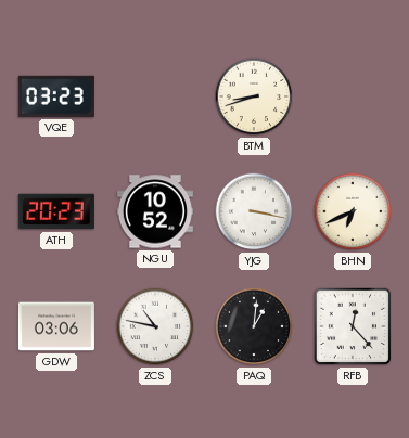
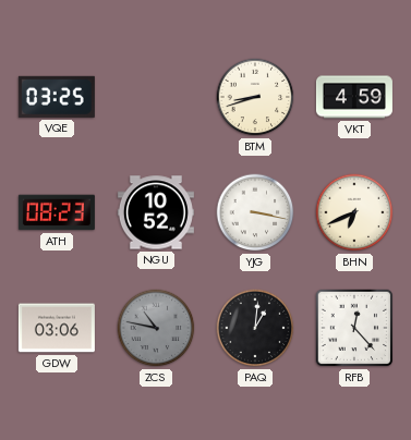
VQE: 03:23 -> 03:25
VKT: none -> 4:59
ATH: 20:23 -> 08:23
ZCS dial: white -> grey
